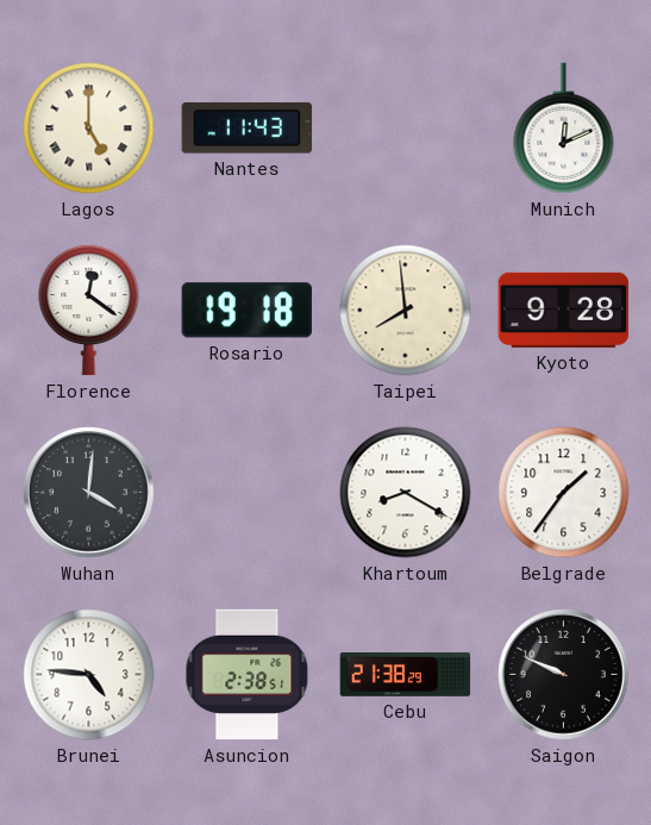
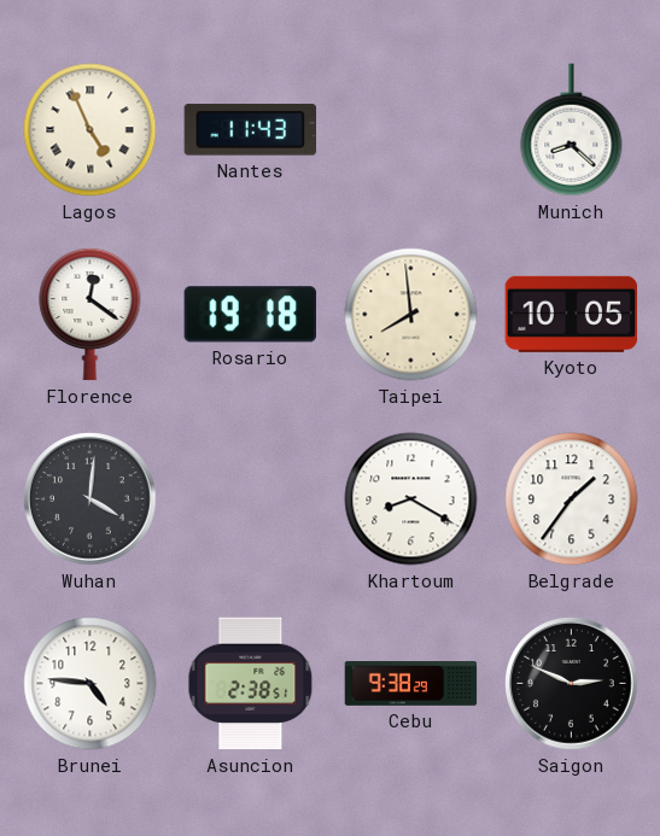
Lagos: 5:00 -> 4:56
Munich: 12:11 -> 8:22
Kyoto: 9:28 -> 10:05
Cebu: 21:38 -> 9:38
Saigon: 9:49 -> 2:49
